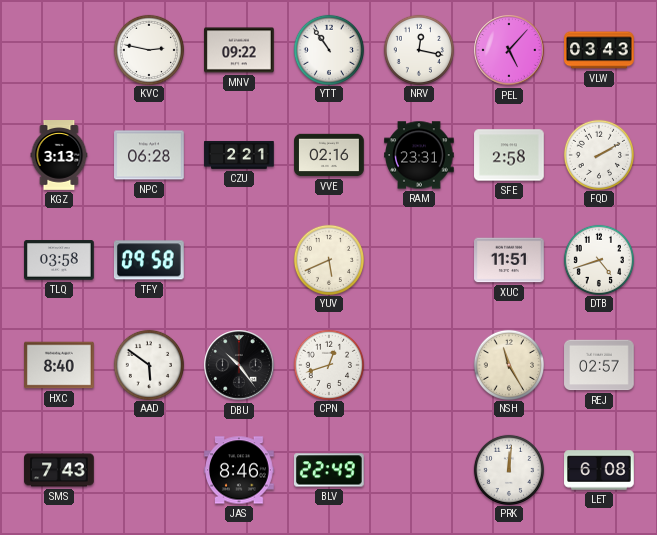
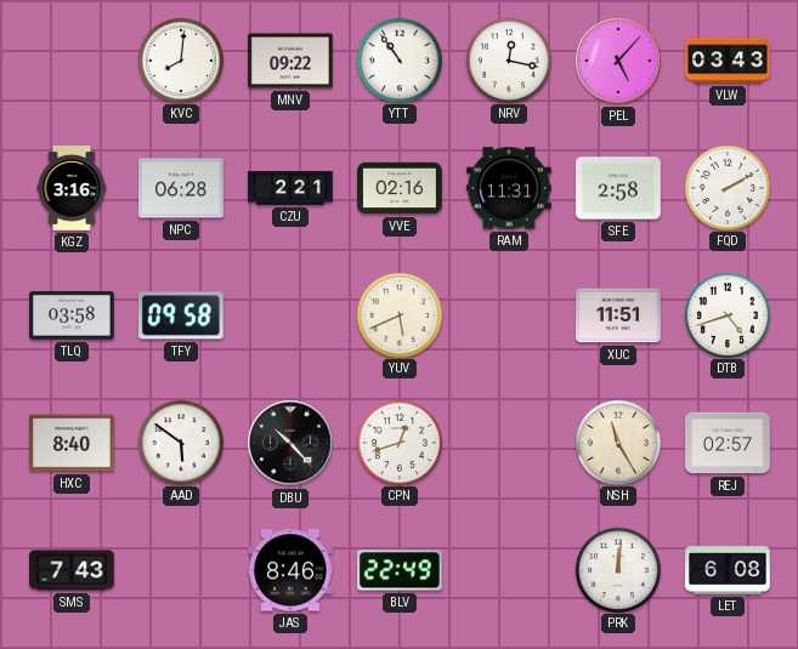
KVC: 2:47 -> 8:01
KGZ: 3:13 -> 3:16
RAM: 23:31 -> 11:31
DBU: 10:24 -> 10:23
